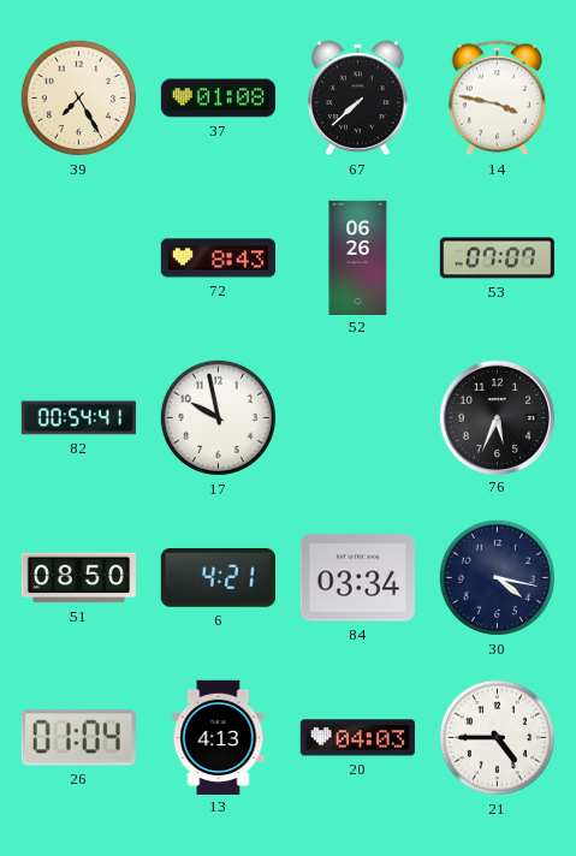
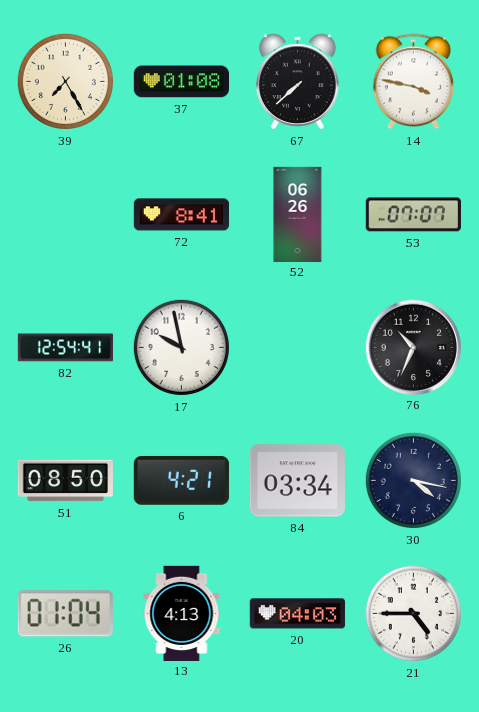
72: 8:43 -> 8:41
82: 00:54 -> 12:54
76: 5:34 -> 10:34
